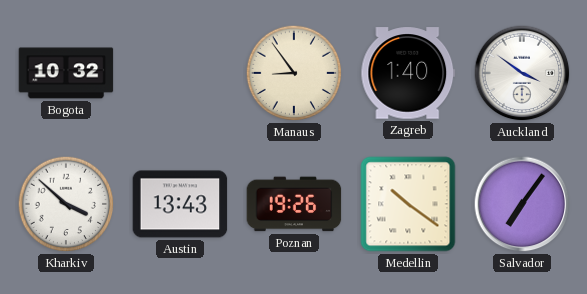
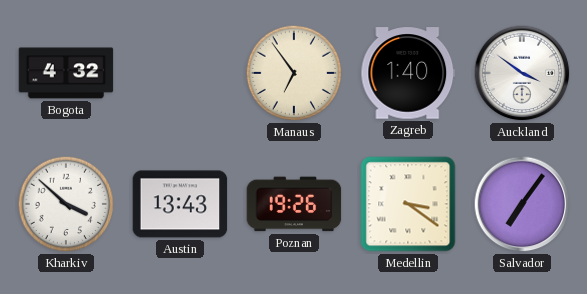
Bogota: 10:32 -> 4:32
Manaus: 8:54 -> 6:54
Medellin: 10:21 -> 3:21
